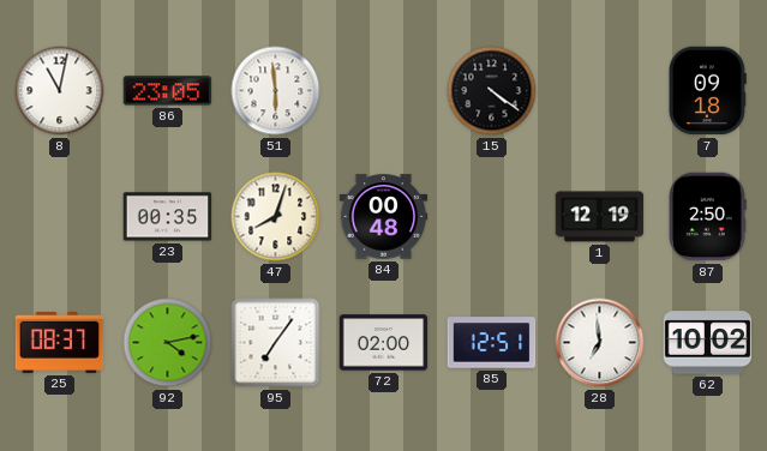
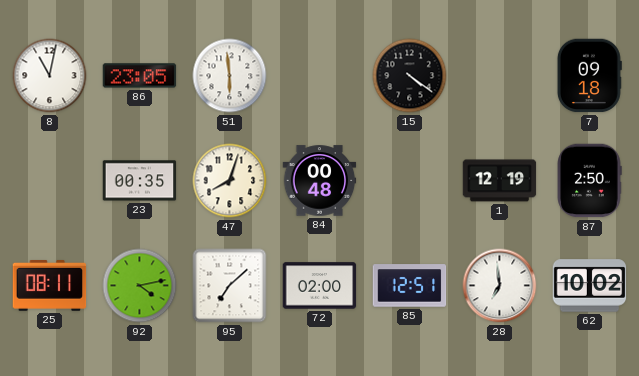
25: 08:37 -> 08:11
95: 7:06 -> 7:08
